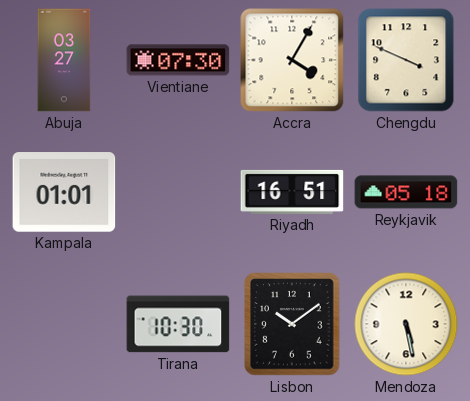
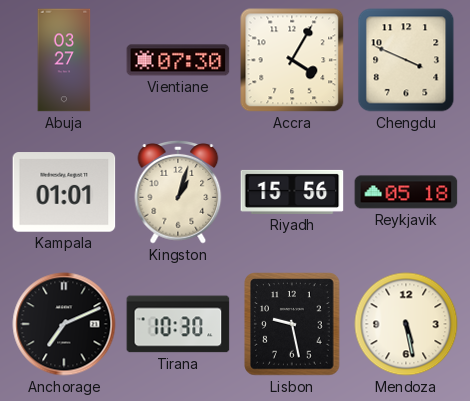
Kingston: none -> 1:03
Riyadh: 16:51 -> 15:56
Anchorage: none -> 7:11
Lisbon: 10:09 -> 9:28
